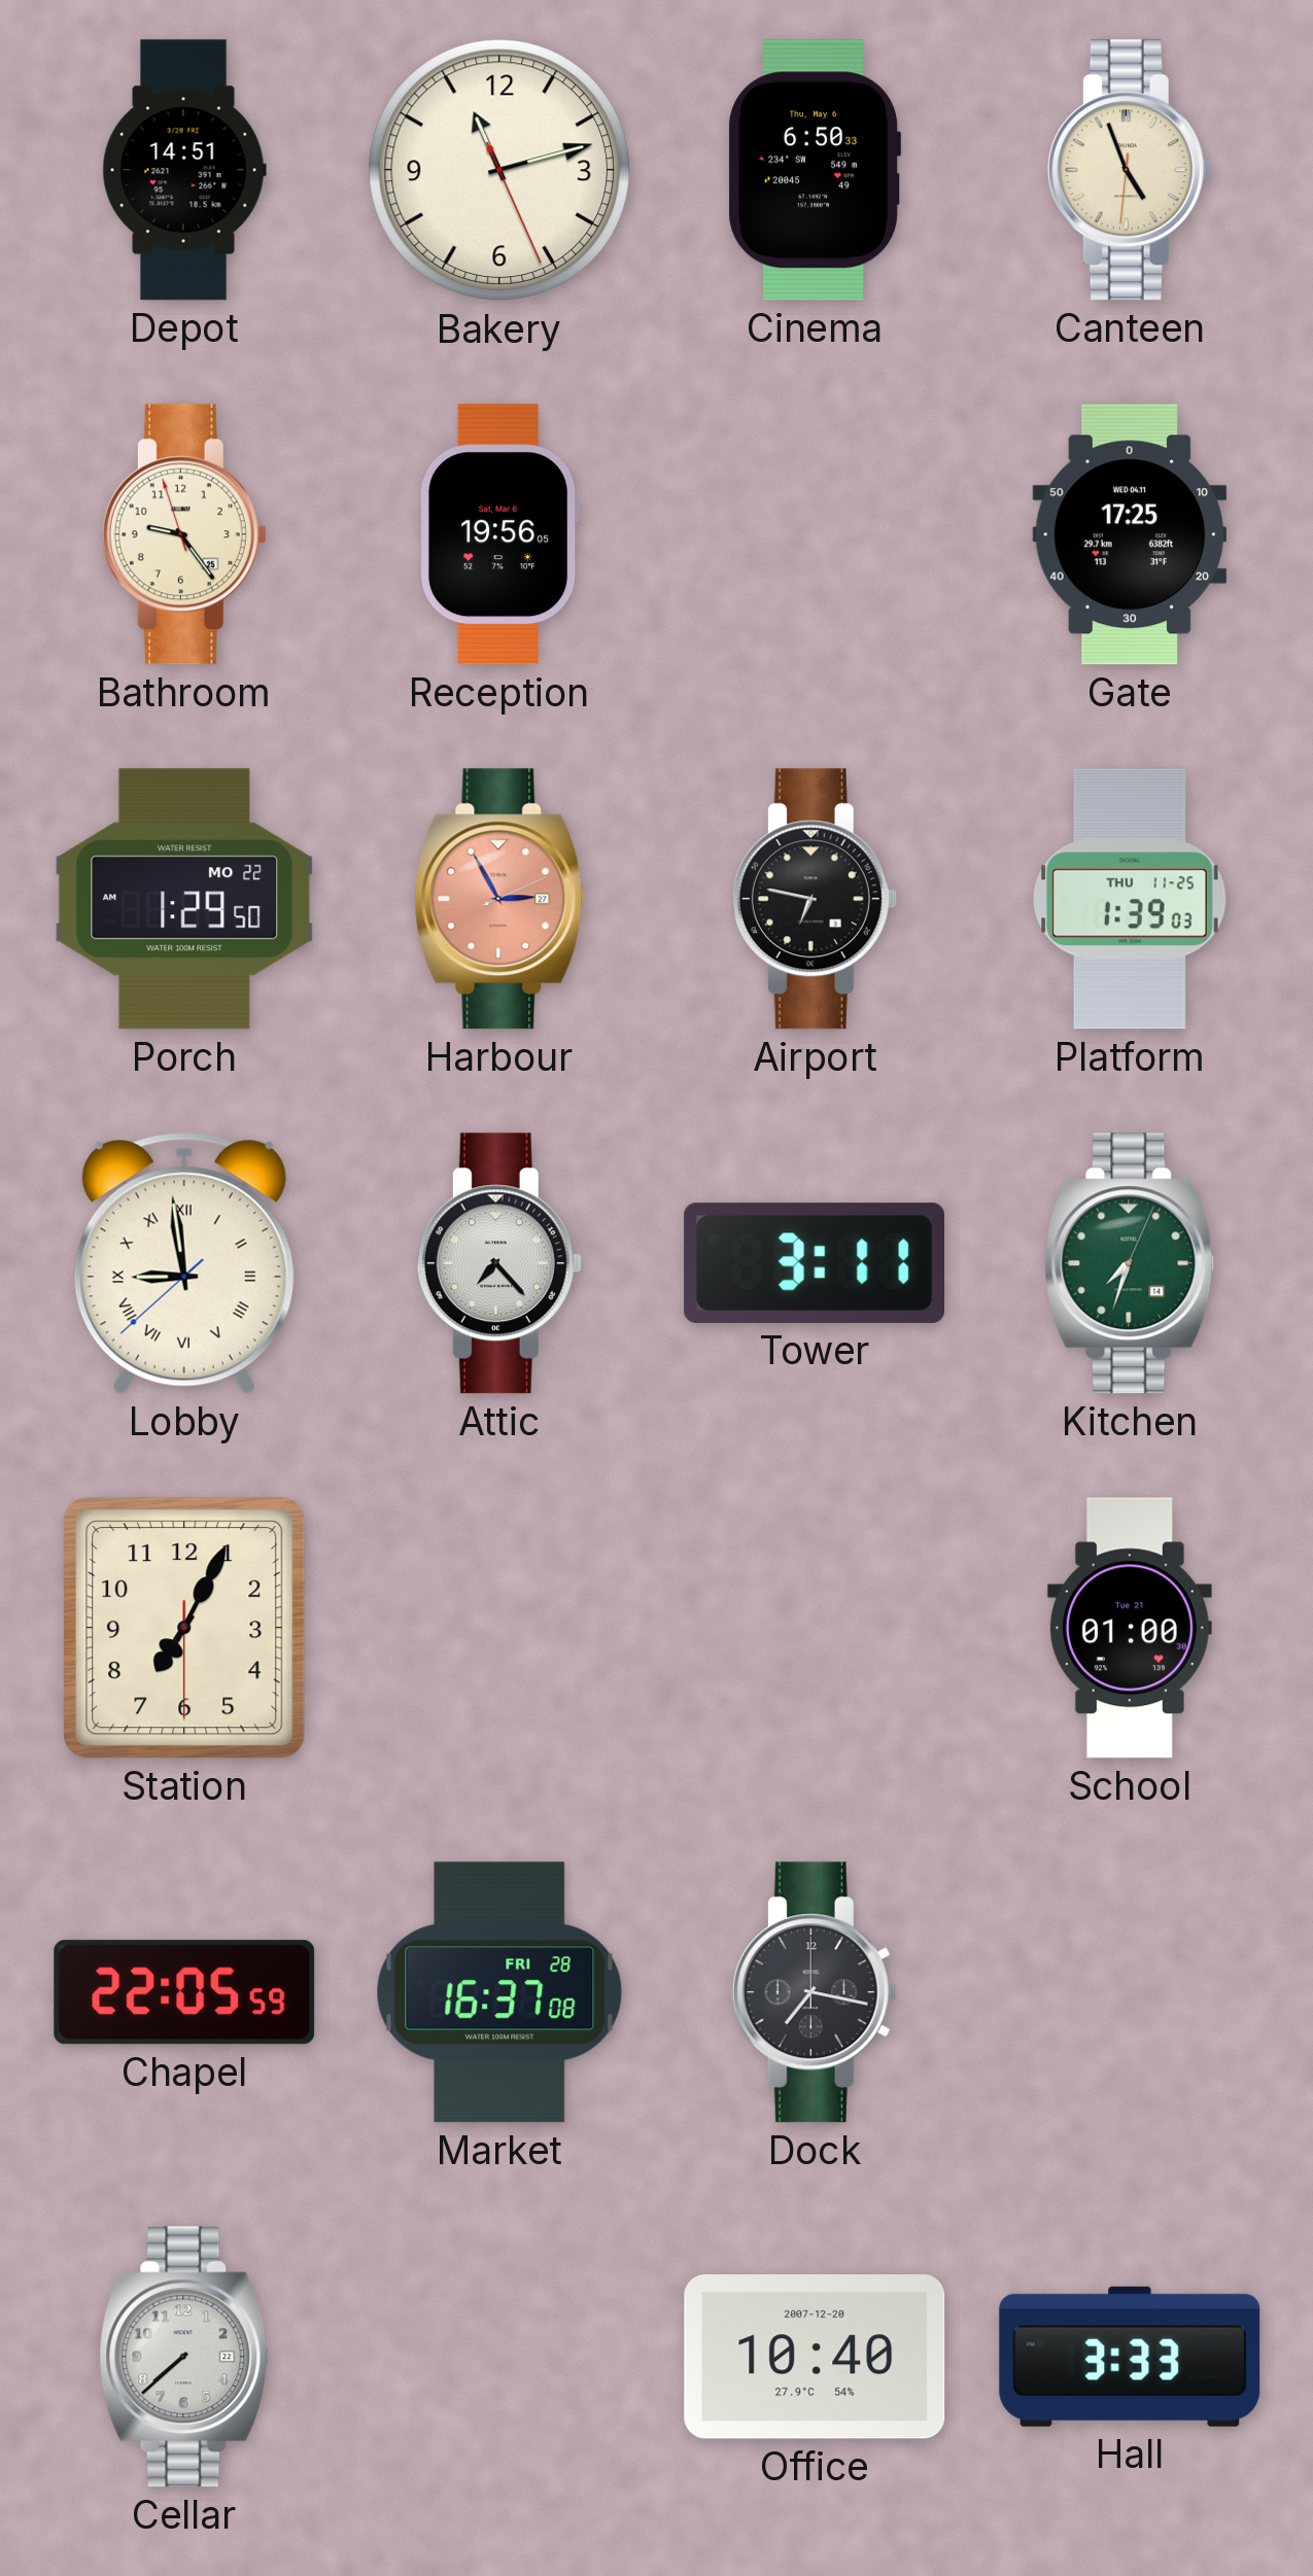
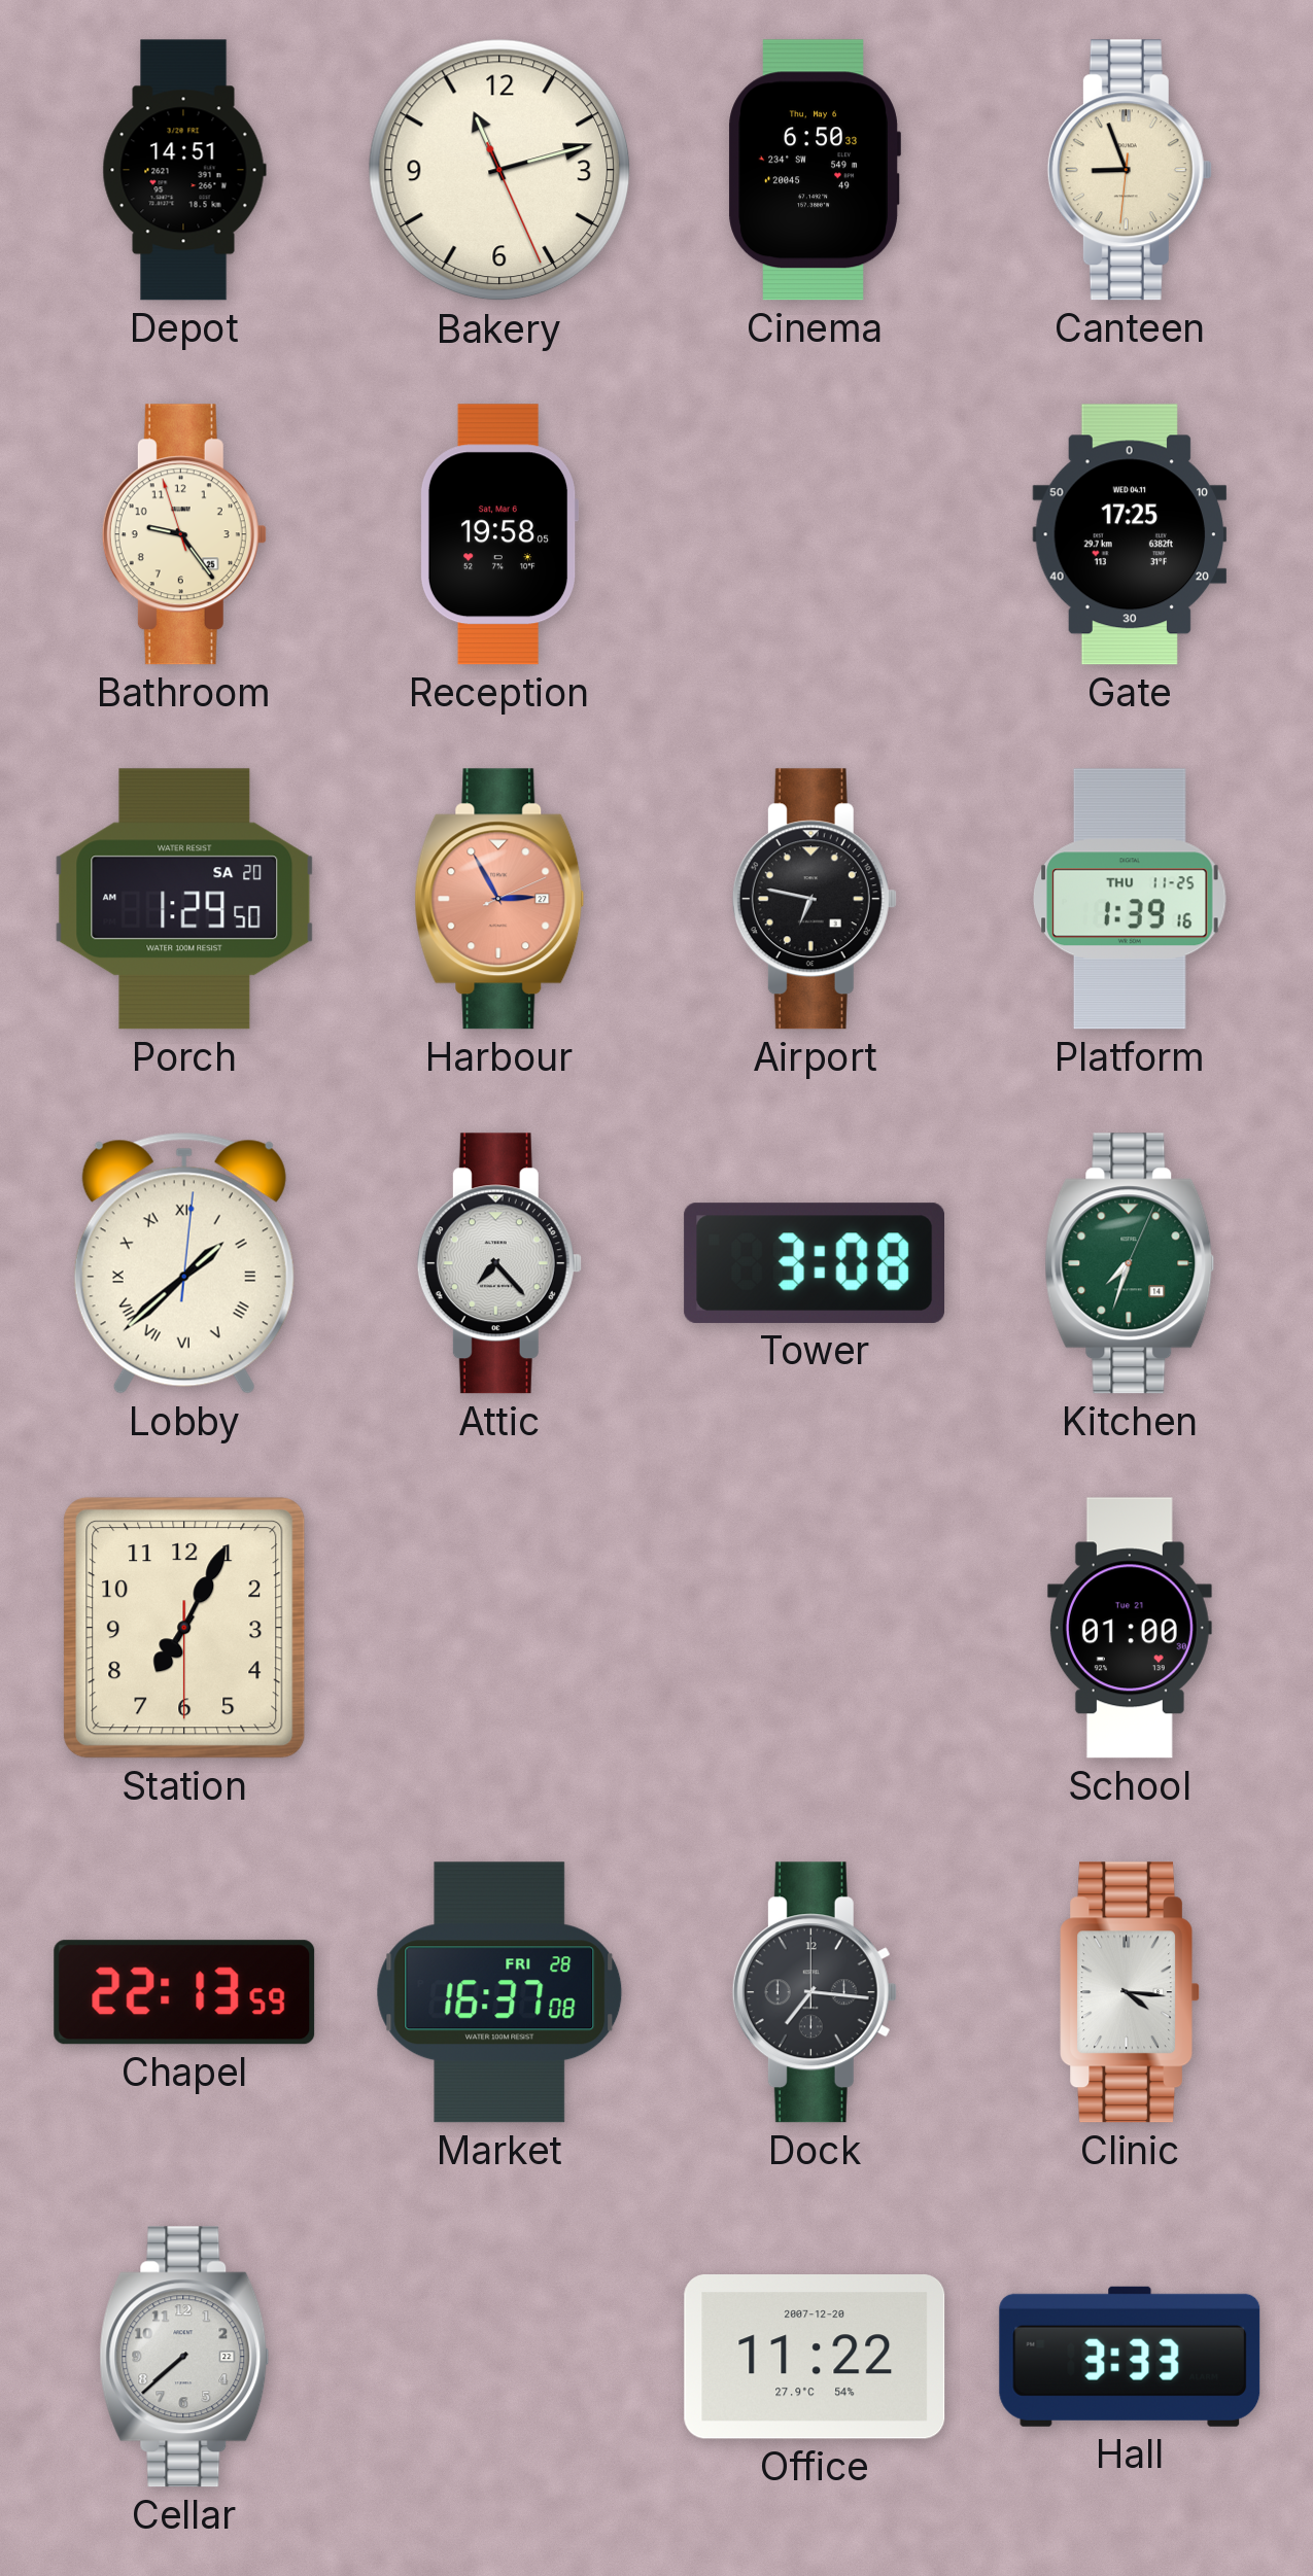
Canteen: 4:56 -> 8:56
Reception: 19:56 -> 19:58
Porch date: MO 22 -> SA 20
Platform: 1:39:03 -> 1:39:16
Lobby: 8:58 -> 1:38
Tower: 3:11 -> 3:08
Chapel: 22:05 -> 22:13
Dock: 7:17 -> 7:16
Clinic: none -> 4:16
Office: 10:40 -> 11:22
